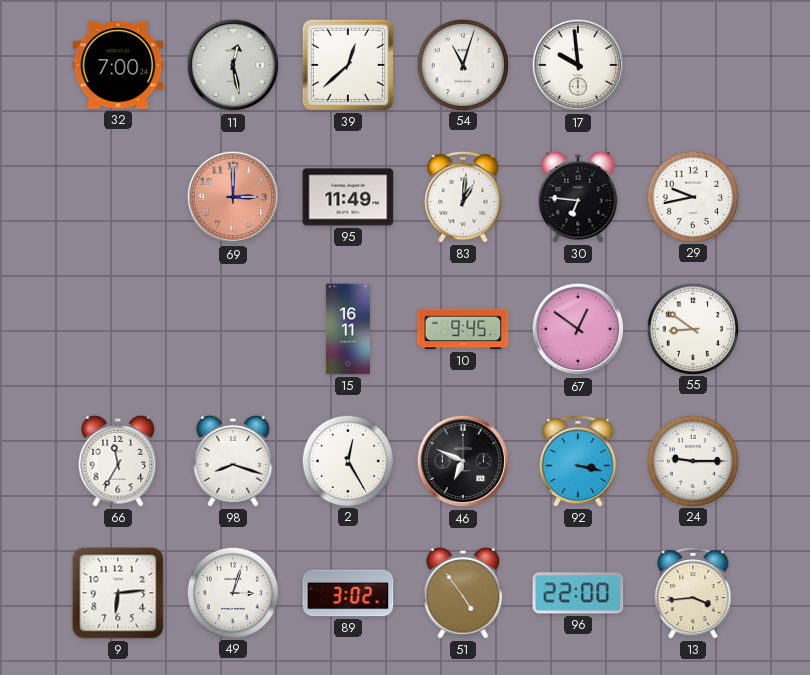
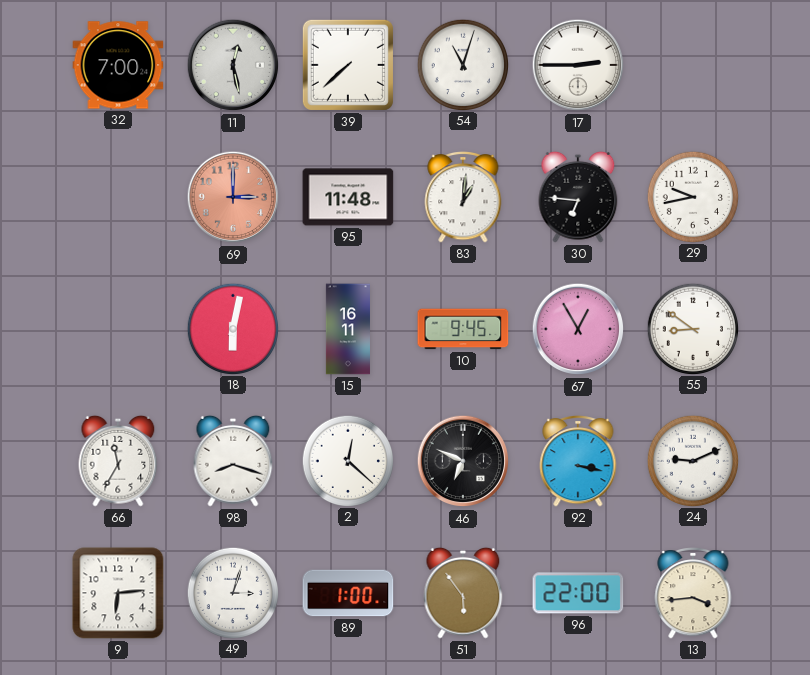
39: 12:38 -> 7:38
17: 9:59 -> 2:45
95: 11:49 -> 11:48
18: none -> 6:02
67: 12:51 -> 12:55
2: 12:25 -> 12:22
24: 9:15 -> 9:11
89: 3:02 -> 1:00
51: 4:54 -> 5:54
